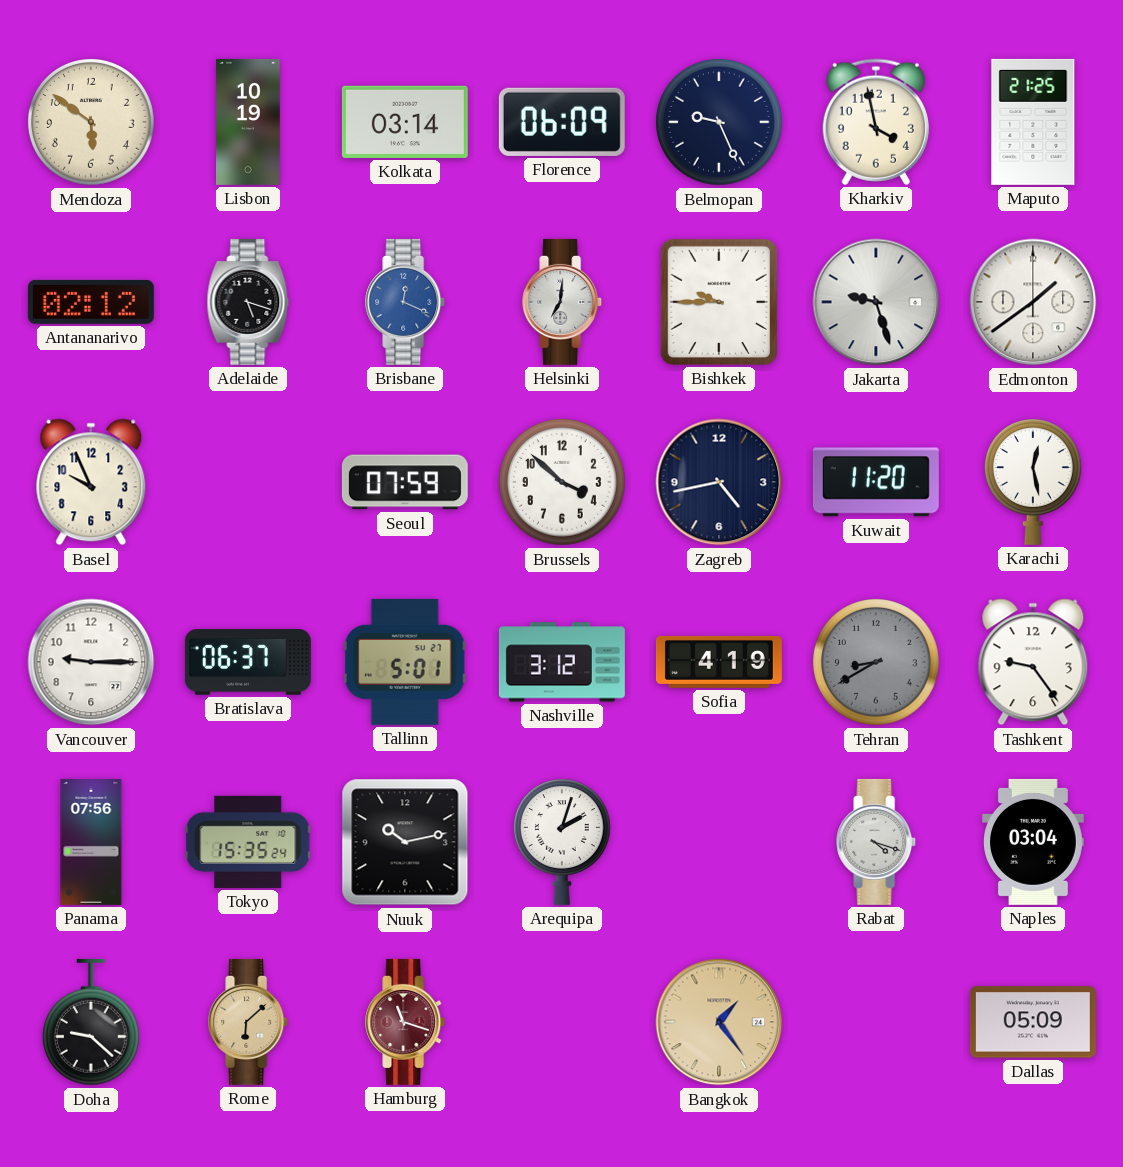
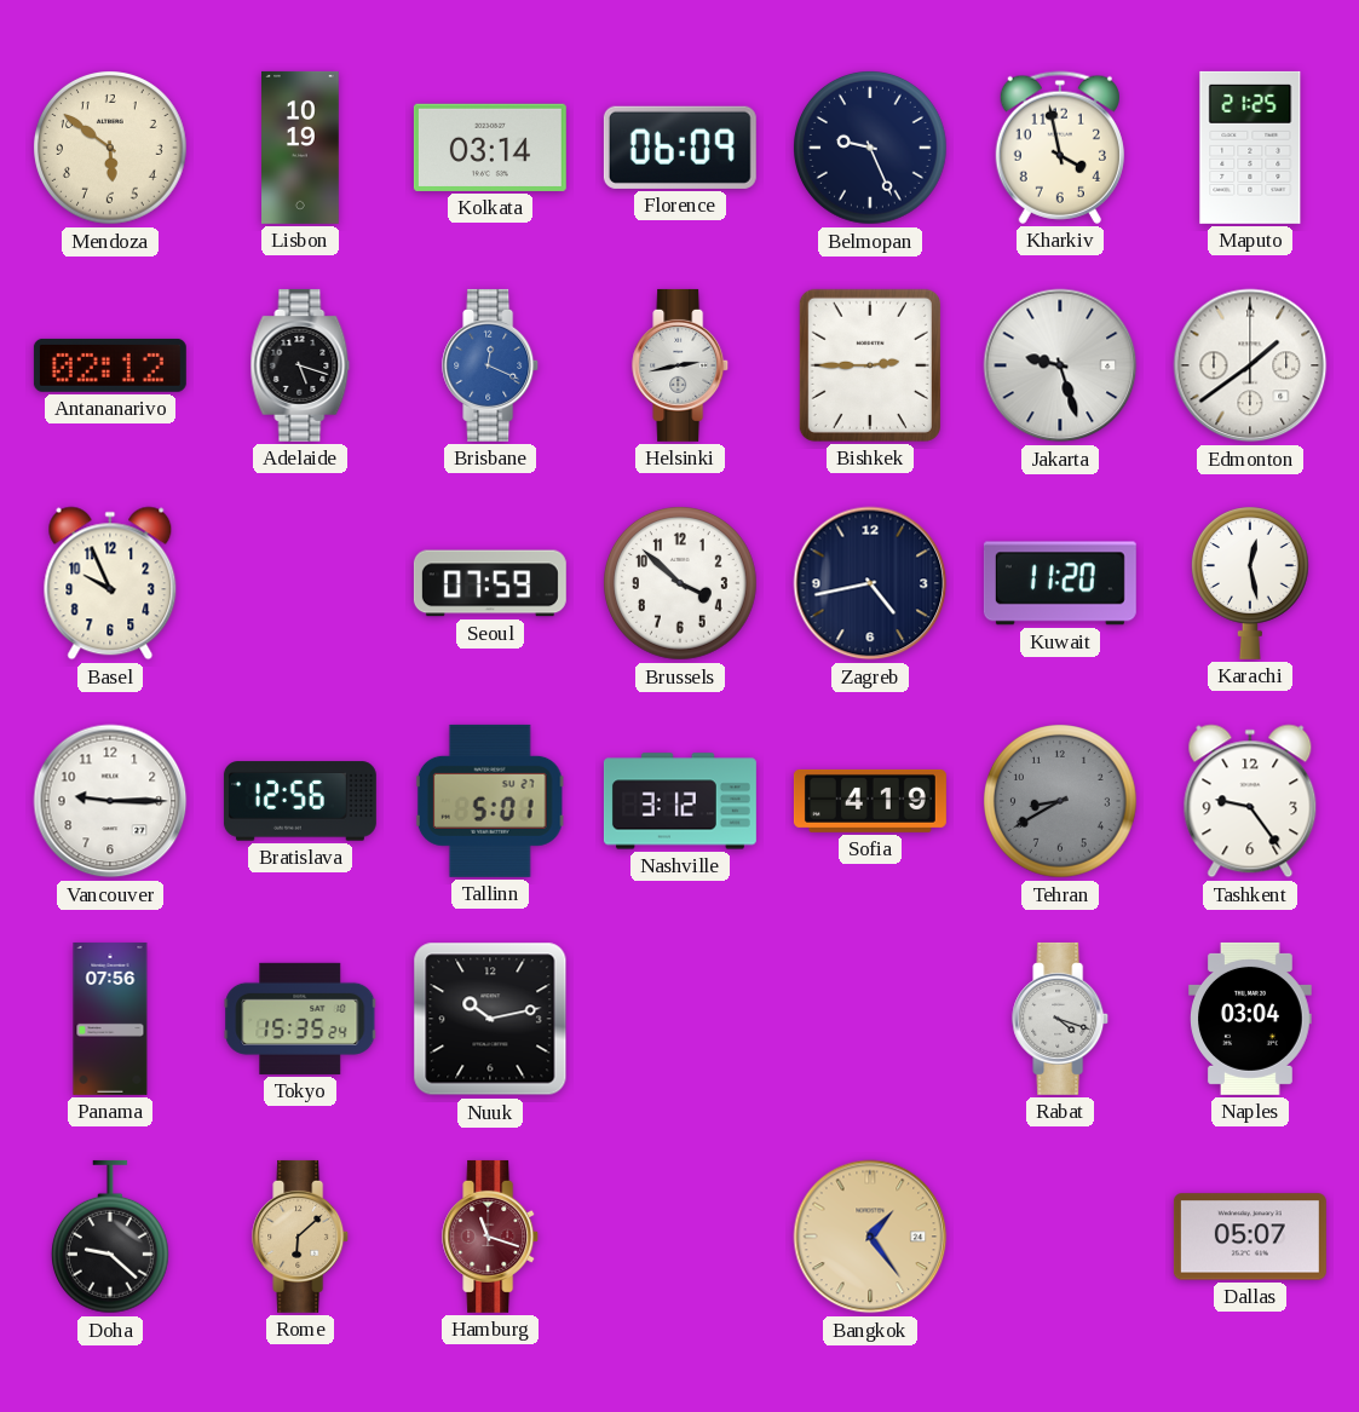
Helsinki: 7:01 -> 2:43
Bishkek: 9:45 -> 2:45
Bratislava: 06:37 -> 12:56
Arequipa: 2:03 -> none
Dallas: 05:09 -> 05:07
